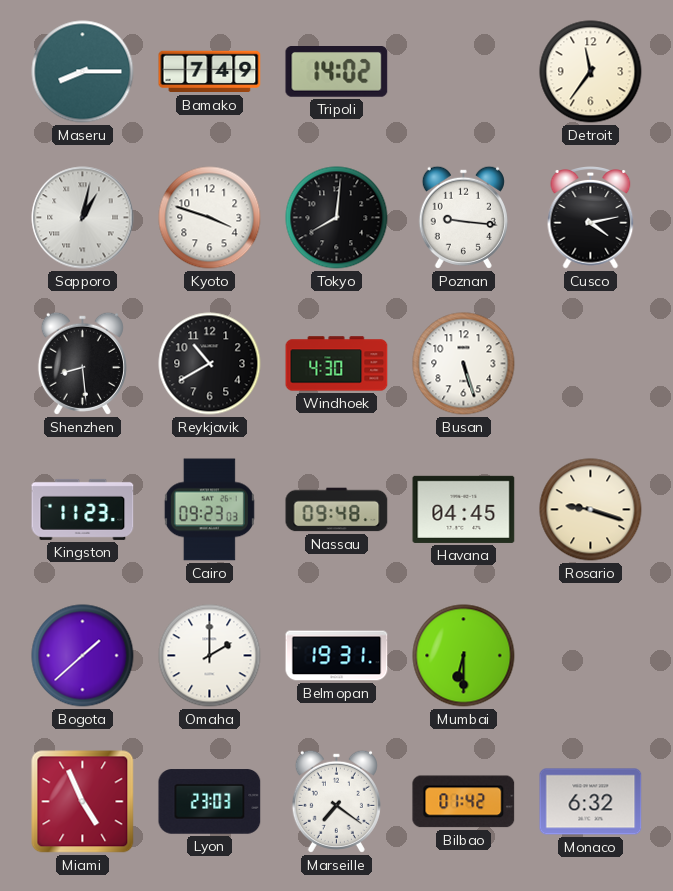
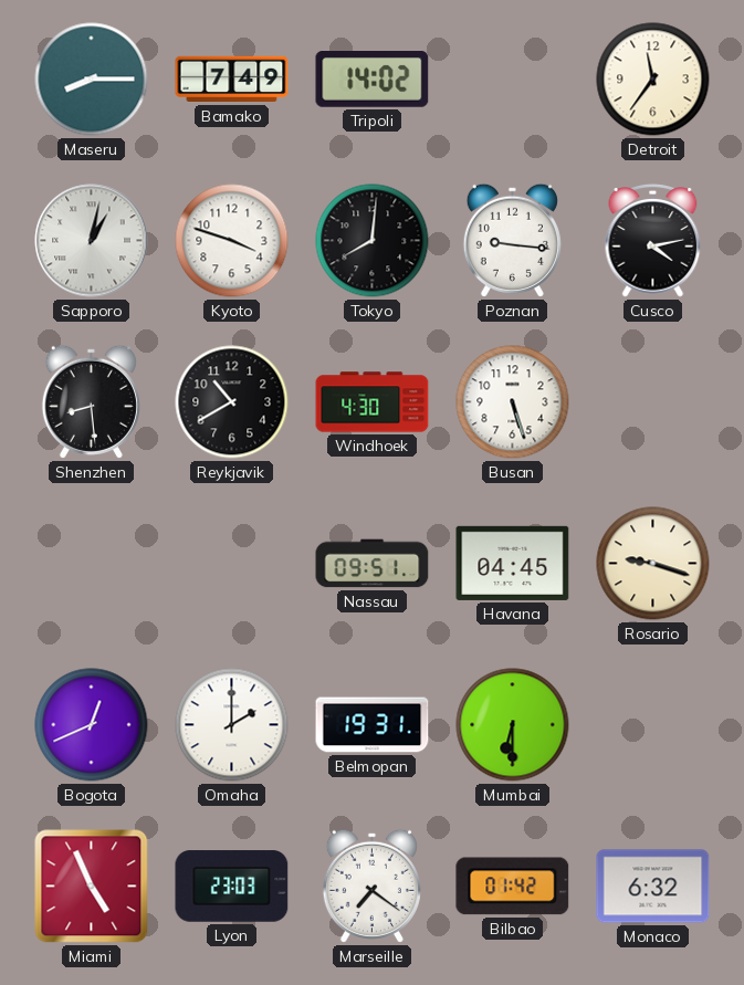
Kingston: 11:23 -> none
Cairo: 09:23 -> none
Nassau: 09:48 -> 09:51
Bogota: 1:38 -> 12:41
